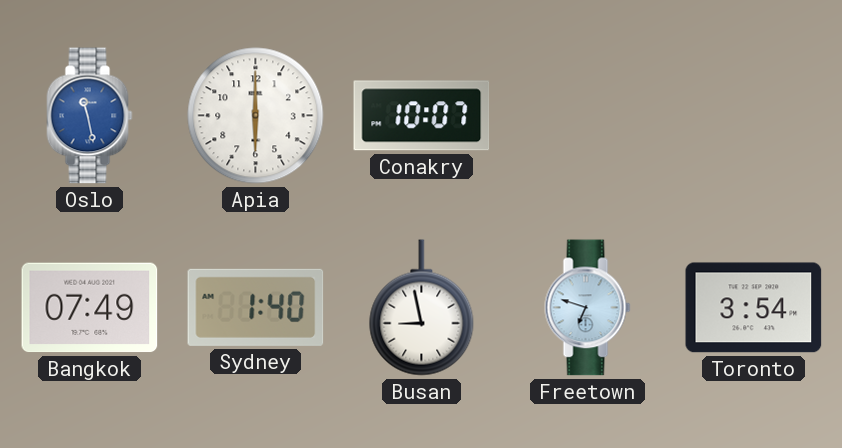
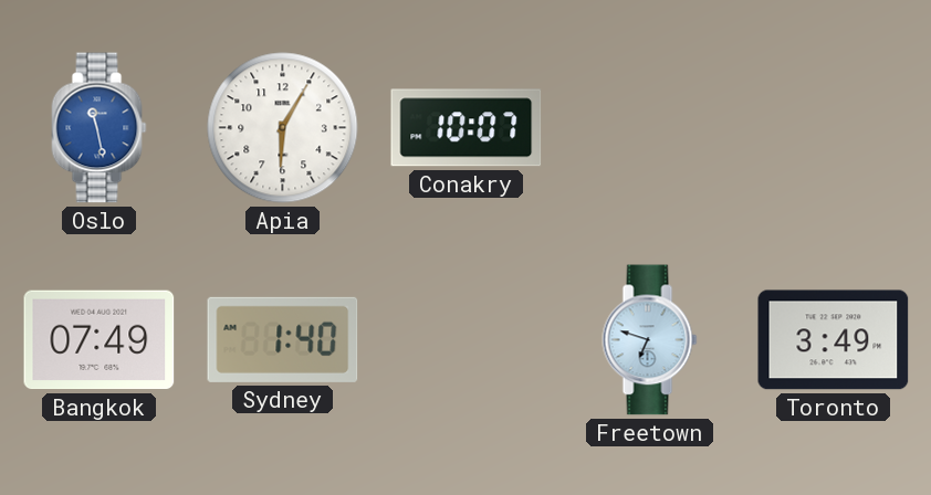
Apia: 6:00 -> 6:05
Busan: 8:58 -> none
Toronto: 3:54 -> 3:49
